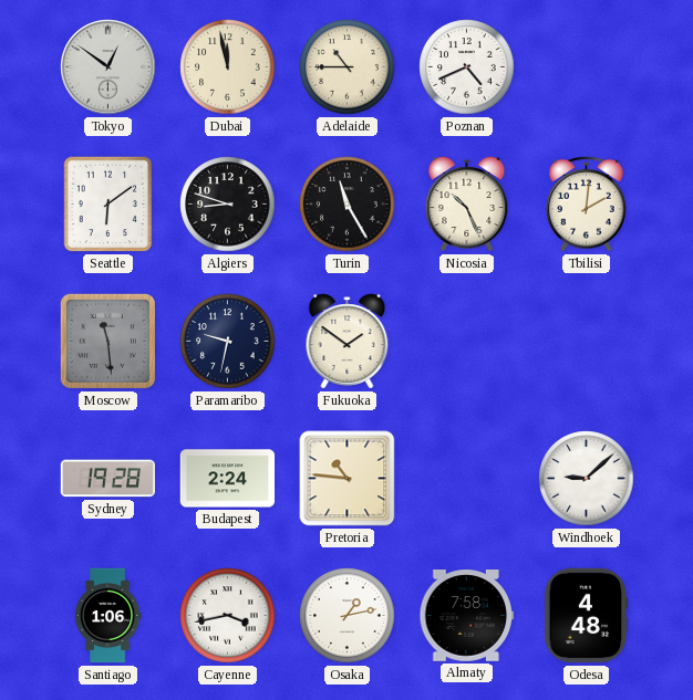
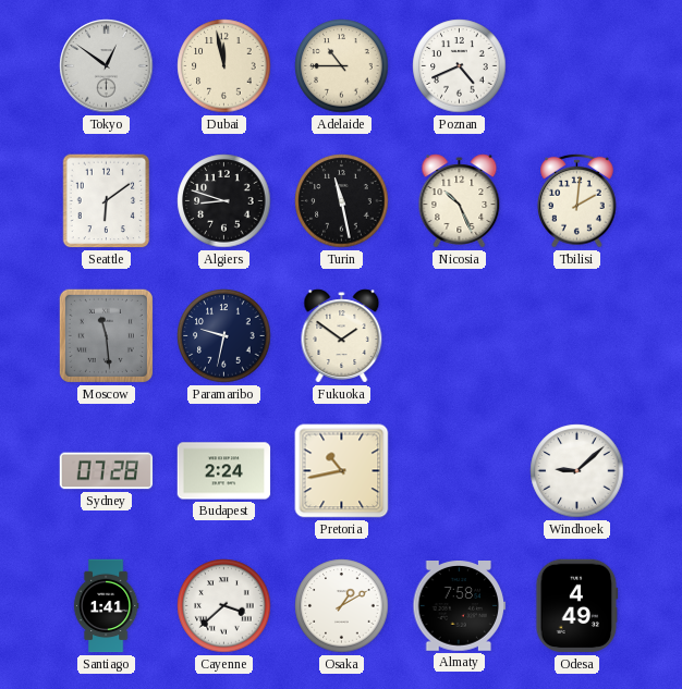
Turin: 11:25 -> 11:28
Sydney: 19:28 -> 07:28
Pretoria: 10:46 -> 10:43
Santiago: 1:06 -> 1:41
Cayenne: 3:43 -> 3:38
Osaka: 1:13 -> 1:10
Odesa: 4:48 -> 4:49
